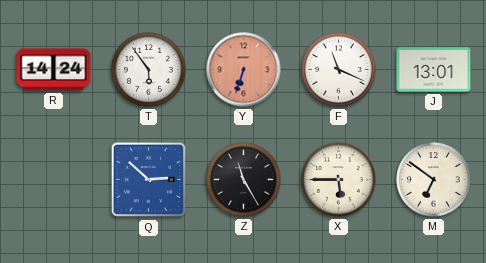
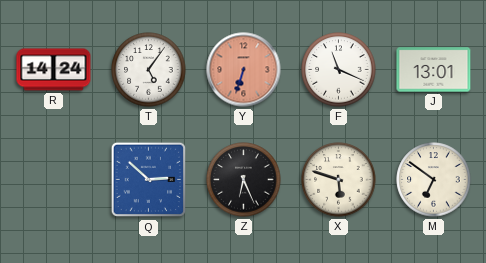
T: 5:54 -> 5:06
Z: 11:25 -> 6:26
X: 5:45 -> 5:48
